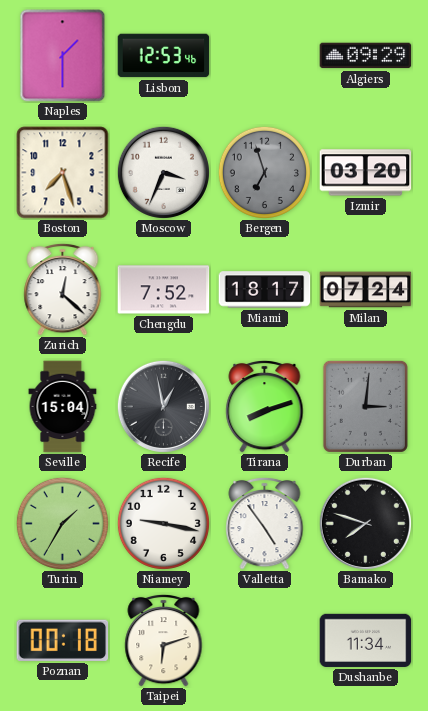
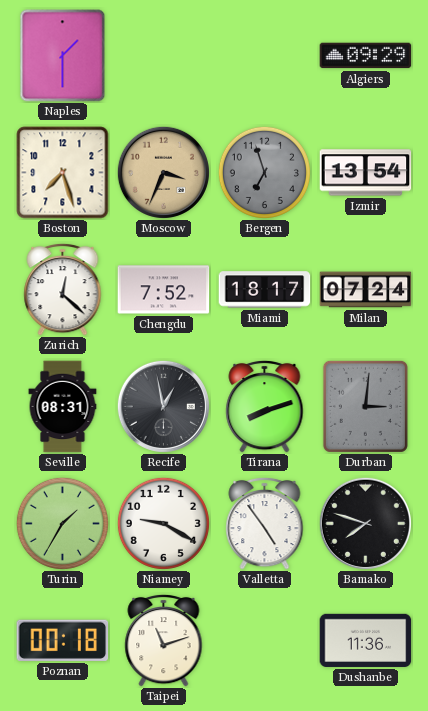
Lisbon: 12:53 -> none
Moscow dial: white -> champagne
Izmir: 03:20 -> 13:54
Seville: 15:04 -> 08:31
Niamey: 9:17 -> 9:20
Taipei: 6:12 -> 11:12
Dushanbe: 11:34 -> 11:36
